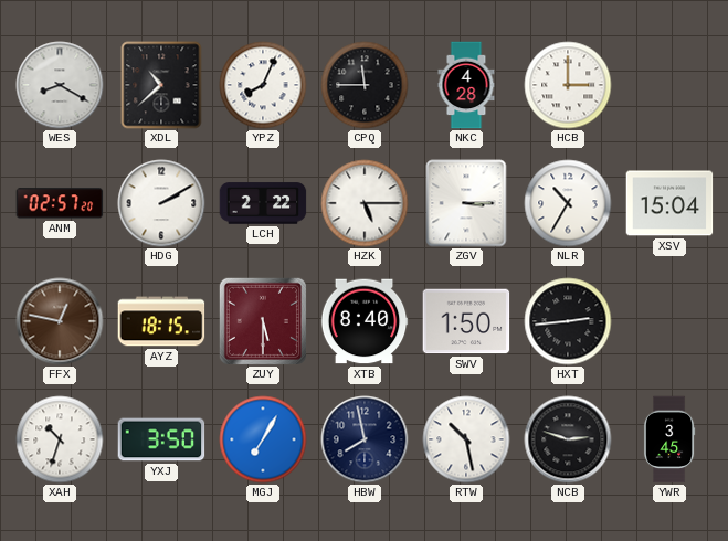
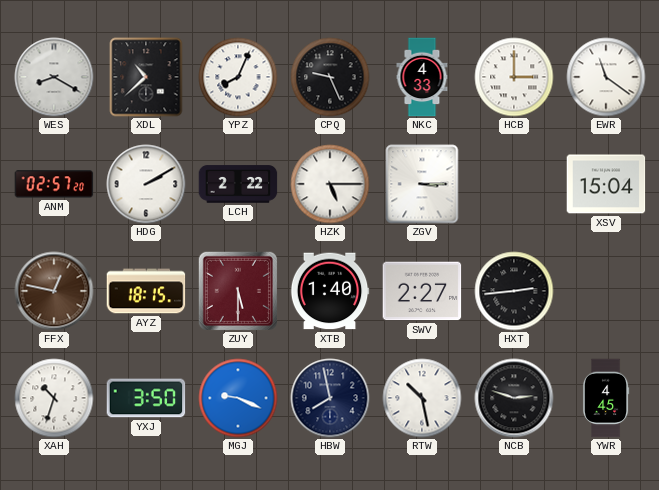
CPQ: 11:45 -> 9:26
NKC: 4:28 -> 4:33
EWR: none -> 11:21
NLR: 10:35 -> none
XTB: 8:40 -> 1:40
SWV: 1:50 -> 2:27
MGJ: 7:05 -> 9:19
YWR: 3:45 -> 4:45
